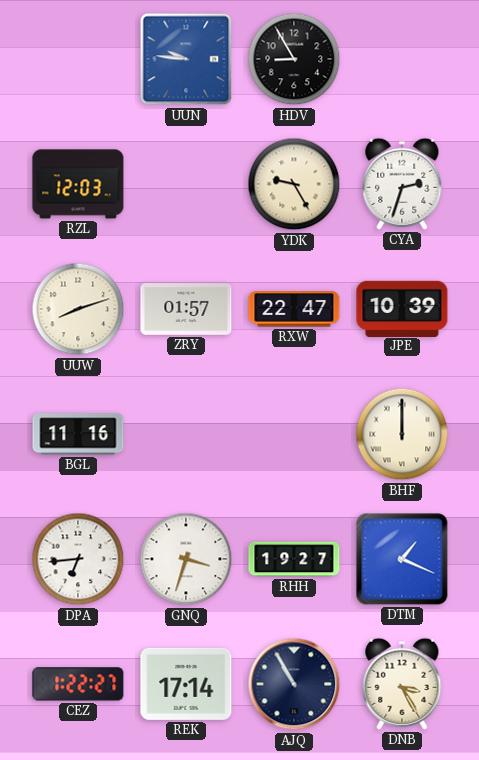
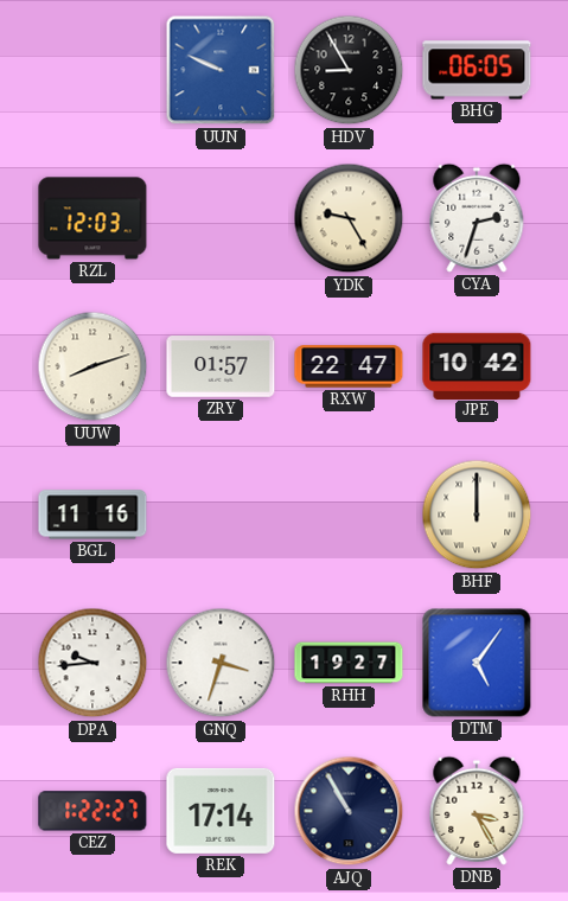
UUN: 9:46 -> 9:49
BHG: none -> 06:05
JPE: 10:39 -> 10:42
DPA: 6:44 -> 9:44
DTM: 1:19 -> 5:06
